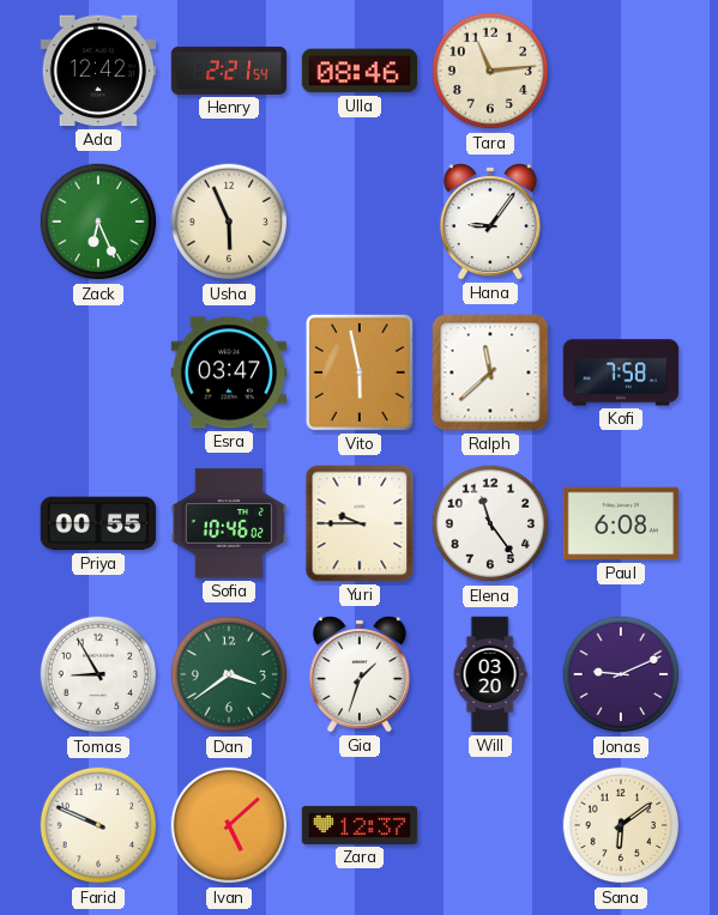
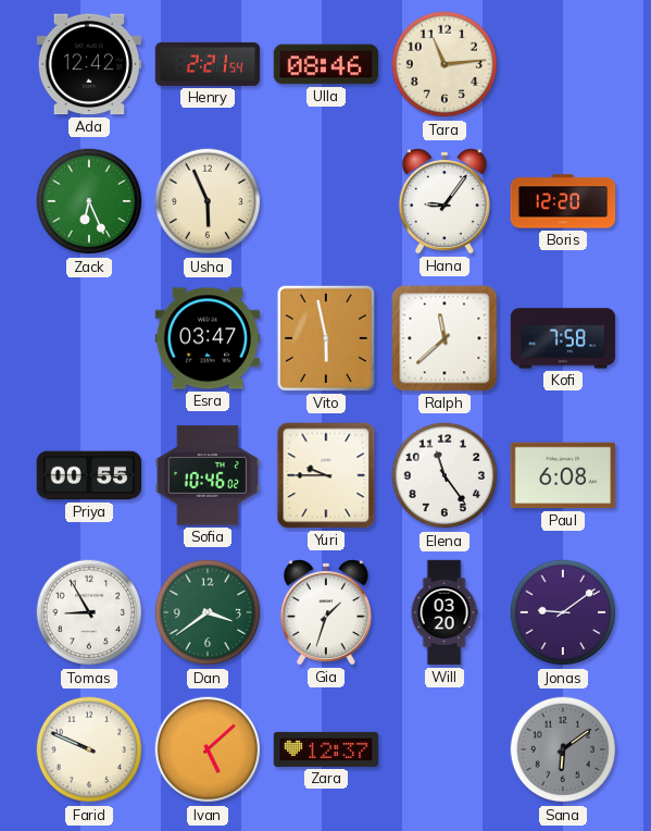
Boris: none -> 12:20
Jonas: 9:11 -> 9:09
Sana dial: cream -> grey
